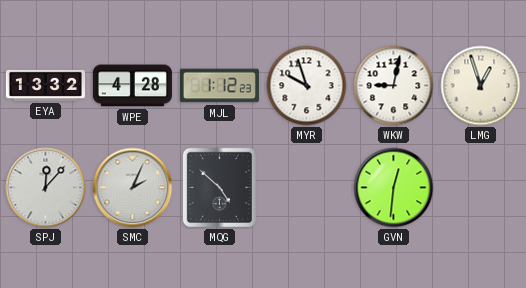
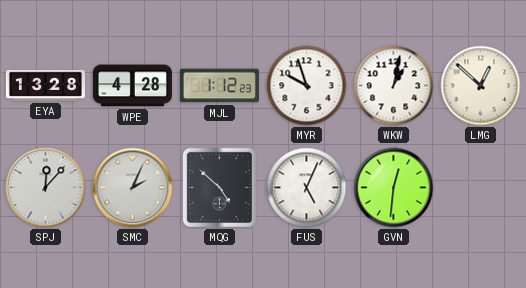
EYA: 13:32 -> 13:28
WKW: 9:02 -> 1:02
LMG: 12:57 -> 12:52
FUS: none -> 5:04
